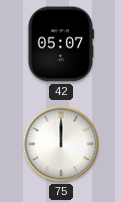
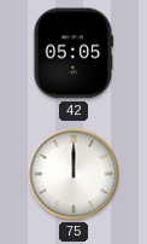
42: 05:07 -> 05:05
